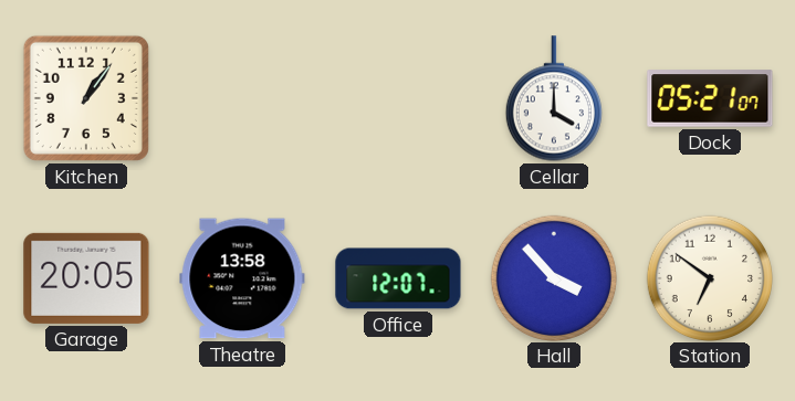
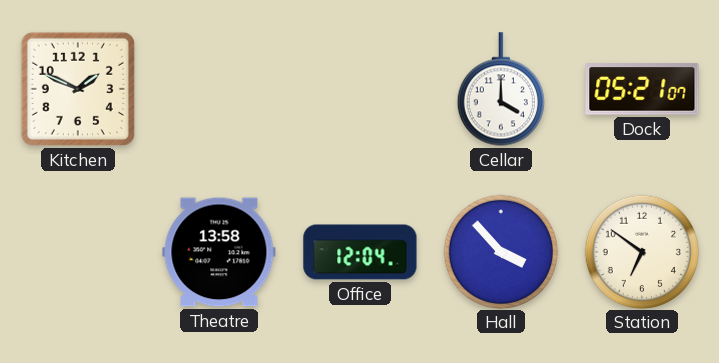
Kitchen: 1:06 -> 1:49
Garage: 20:05 -> none
Office: 12:07 -> 12:04
